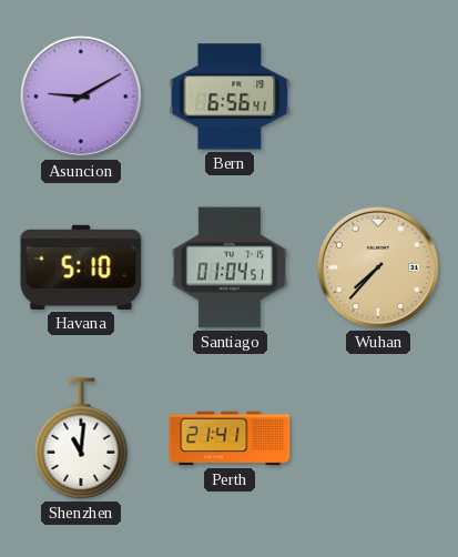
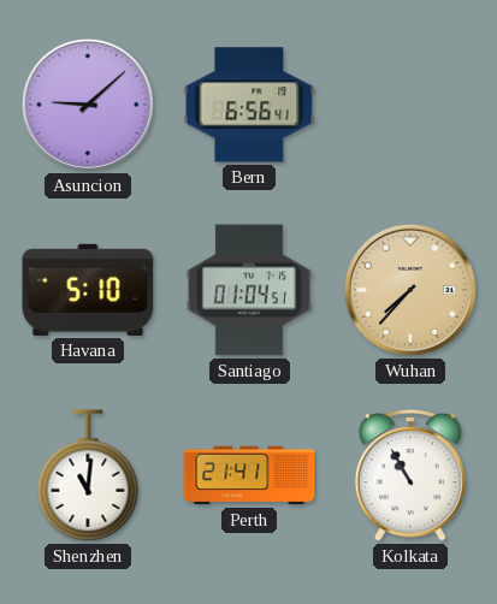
Asuncion: 9:10 -> 9:08
Kolkata: none -> 10:55
